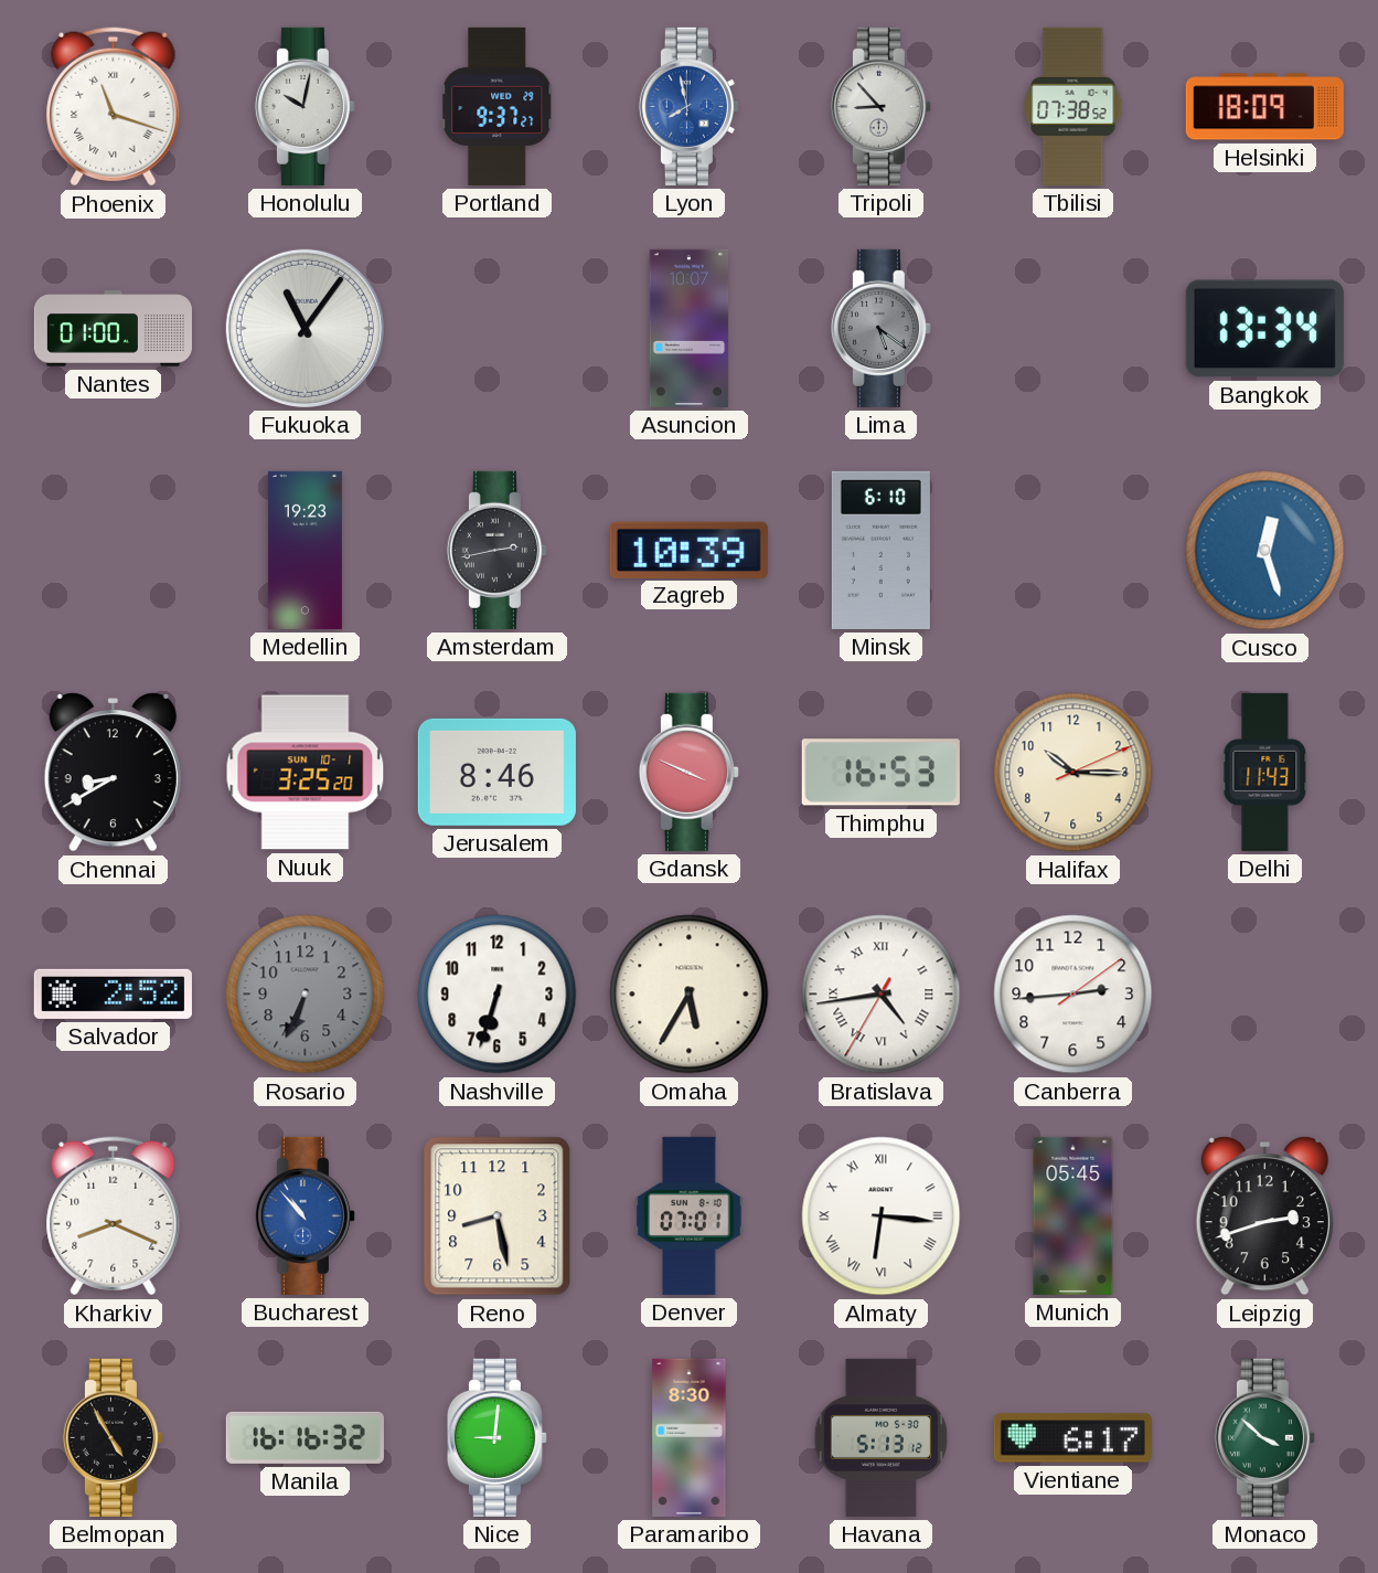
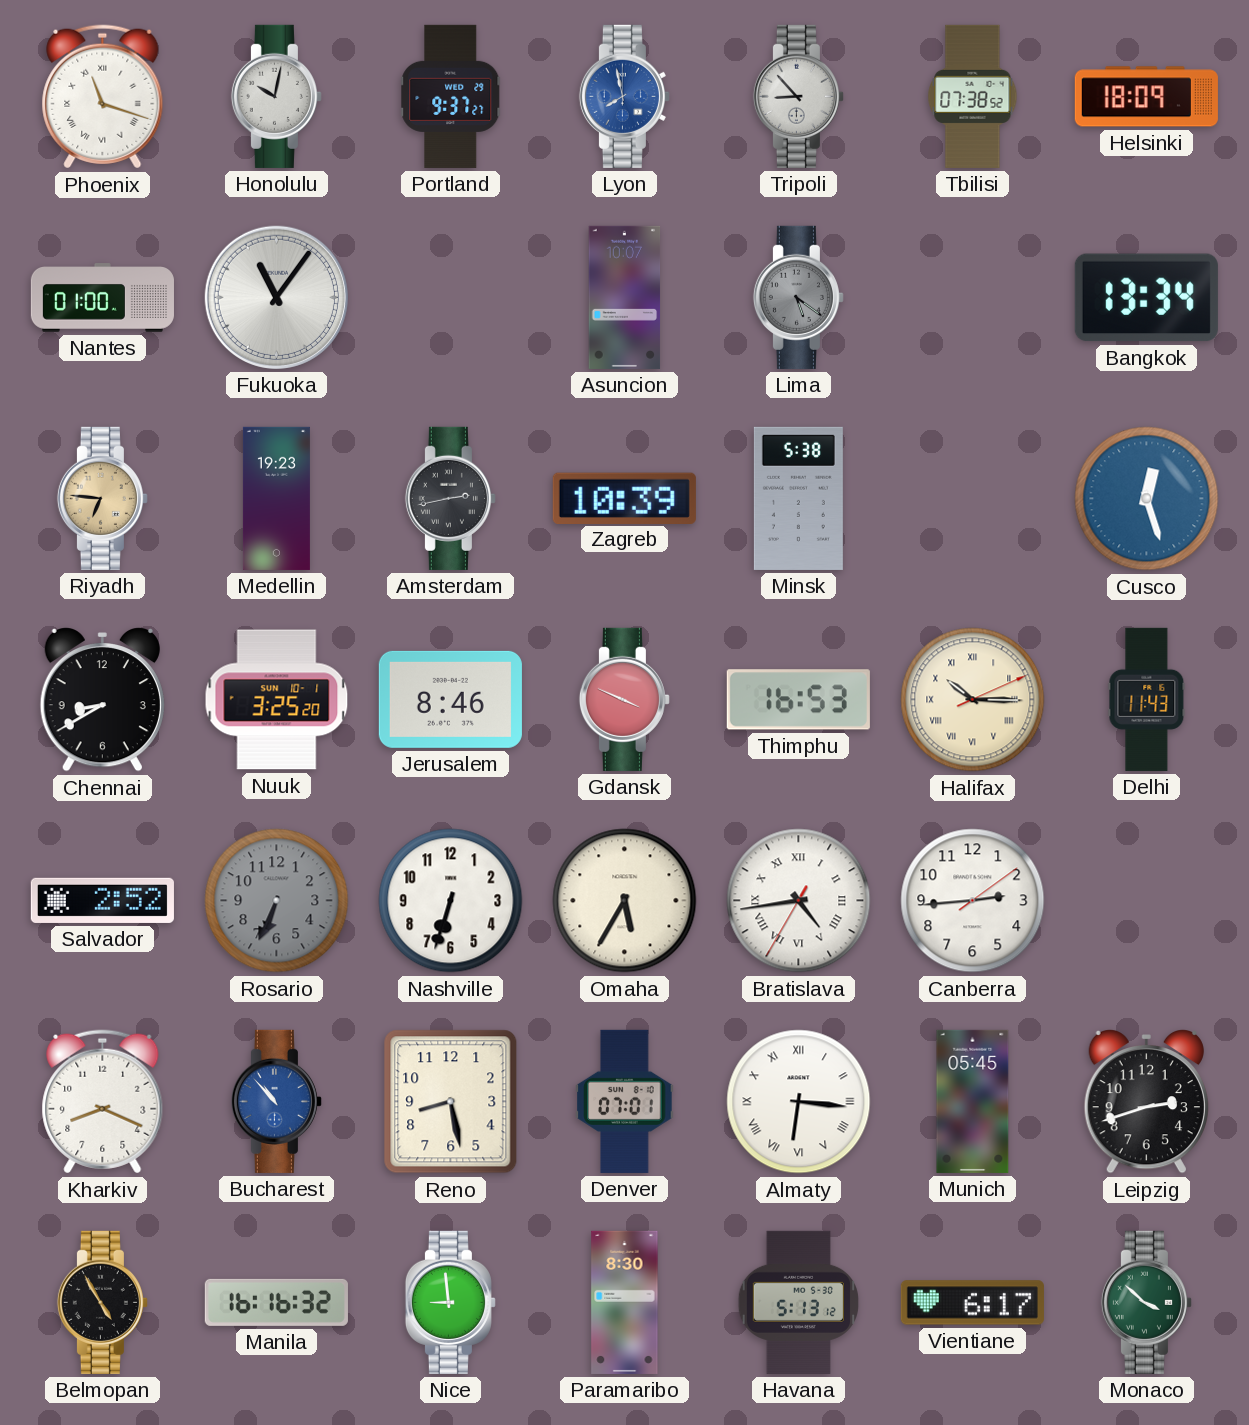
Riyadh: none -> 6:46
Minsk: 6:10 -> 5:38
Halifax numerals: Arabic -> Roman
Nice: 9:01 -> 8:59
